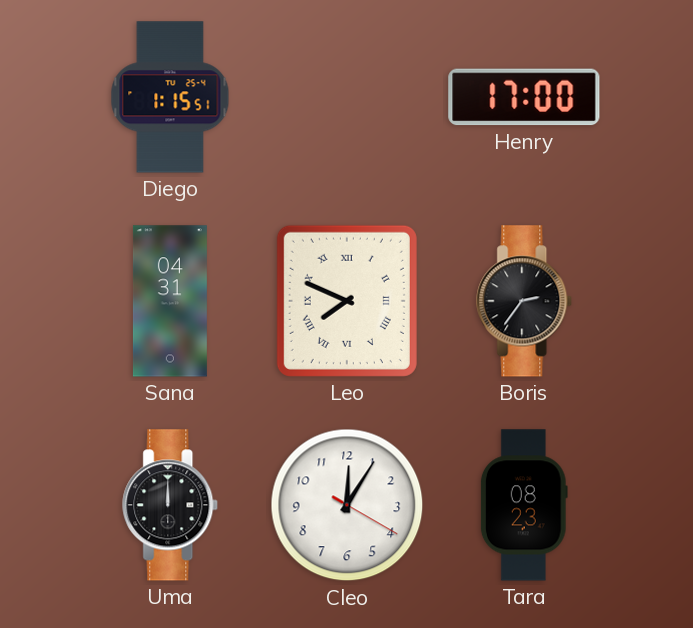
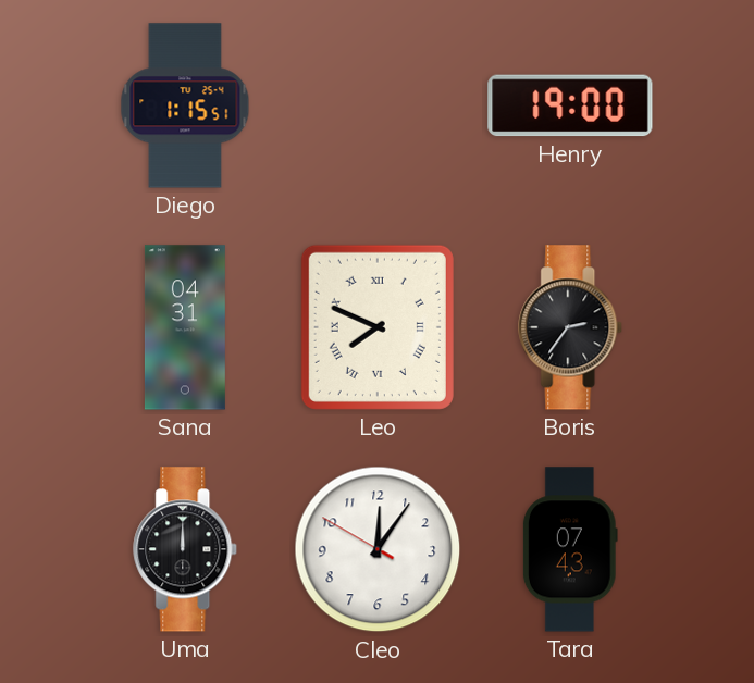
Henry: 17:00 -> 19:00
Cleo: 12:05:20 -> 12:05:50
Tara: 08:23 -> 07:43
